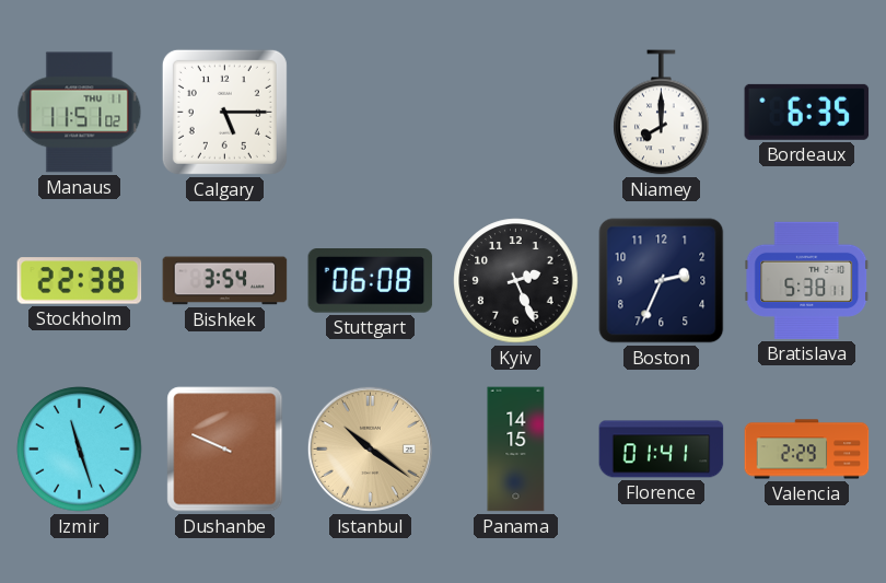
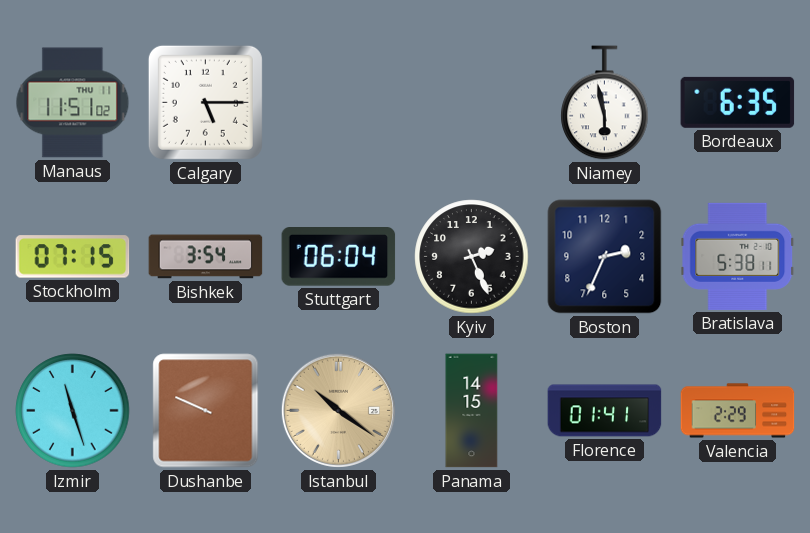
Niamey: 8:00 -> 5:58
Stockholm: 22:38 -> 07:15
Stuttgart: 06:08 -> 06:04
